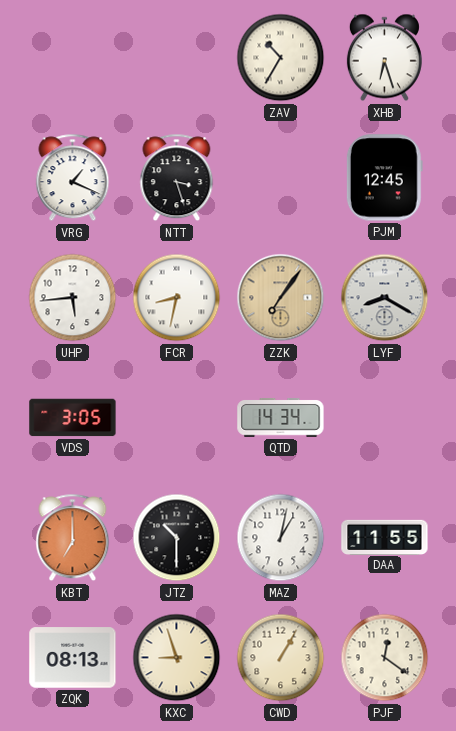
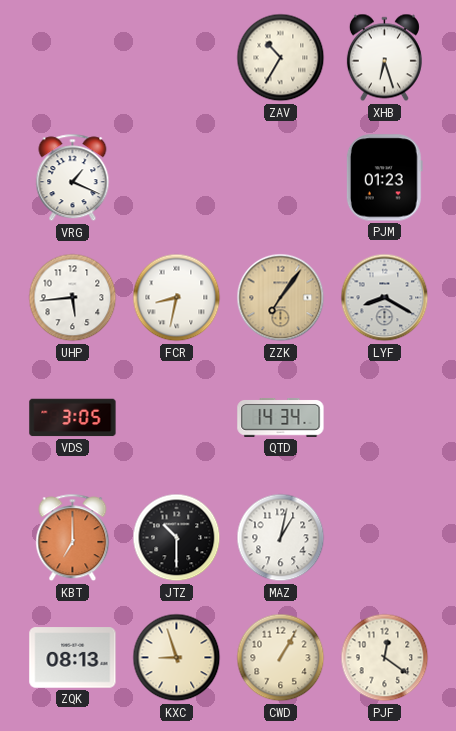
NTT: 3:27 -> none
PJM: 12:45 -> 01:23
DAA: 11:55 -> none
